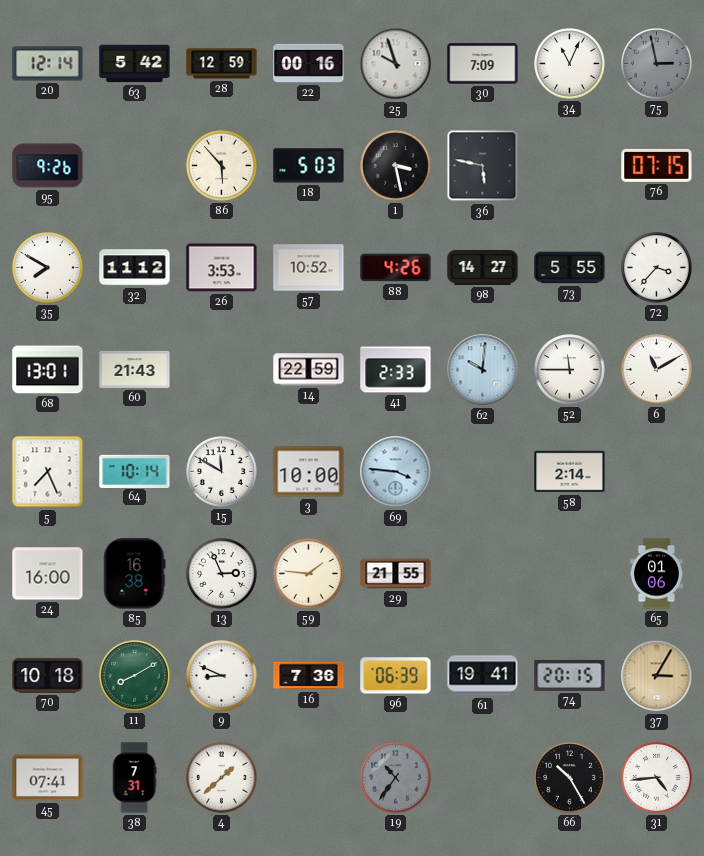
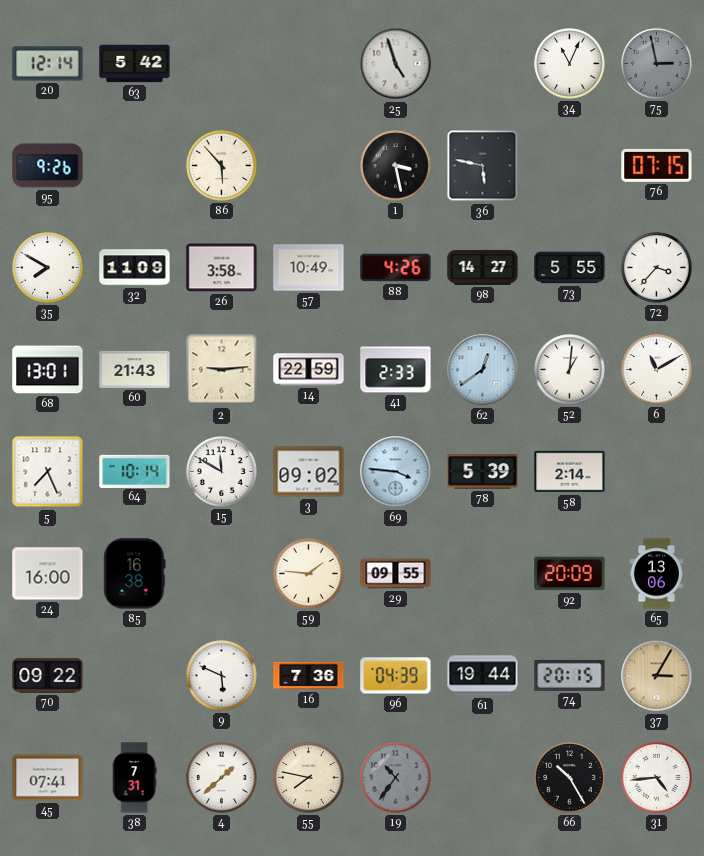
28: 12:59 -> none
22: 00:16 -> none
25: 9:57 -> 4:57
30: 7:09 -> none
18: 5:03 -> none
32: 11:12 -> 11:09
26: 3:53 -> 3:58
57: 10:52 -> 10:49
2: none -> 9:14
62: 10:01 -> 12:39
52: 11:45 -> 1:01
3: 10:00 -> 09:02
78: none -> 5:39
13: 2:56 -> none
29: 21:55 -> 09:55
92: none -> 20:09
65: 01:06 -> 13:06
70: 10:18 -> 09:22
11: 8:10 -> none
9: 8:49 -> 5:49
96: 06:39 -> 04:39
61: 19:41 -> 19:44
55: none -> 7:47
